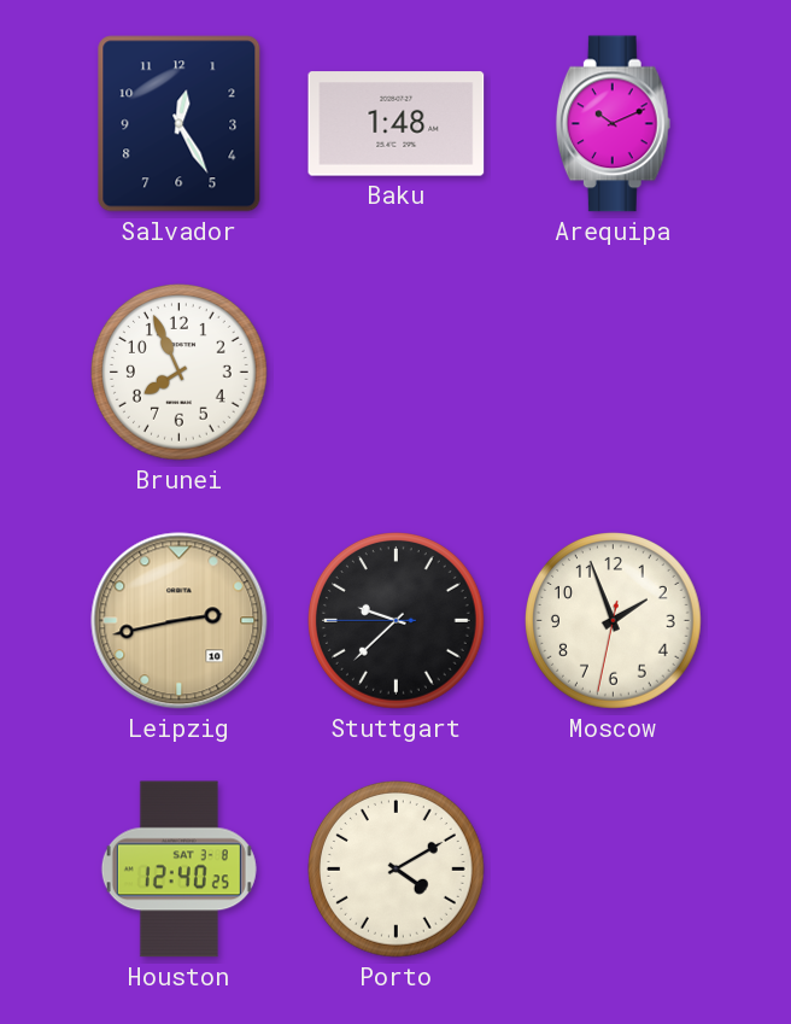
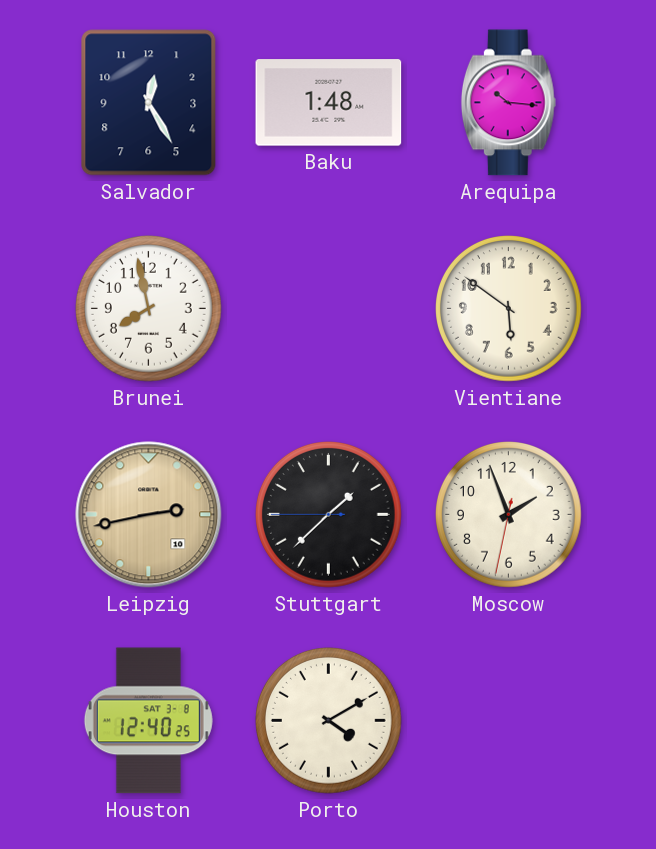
Arequipa: 10:11 -> 10:16
Brunei: 7:56 -> 7:58
Vientiane: none -> 5:51
Stuttgart: 9:37 -> 1:37
